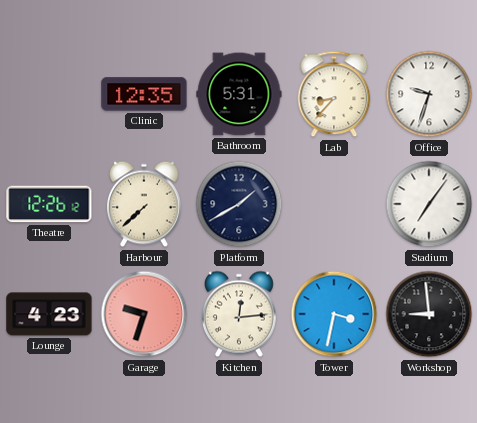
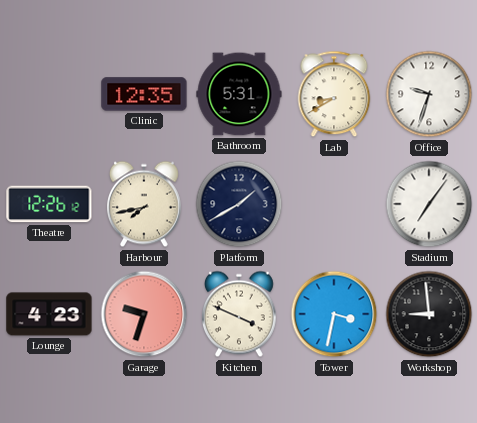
Lab: 8:37 -> 8:40
Harbour: 7:38 -> 7:43
Kitchen: 12:14 -> 3:49
